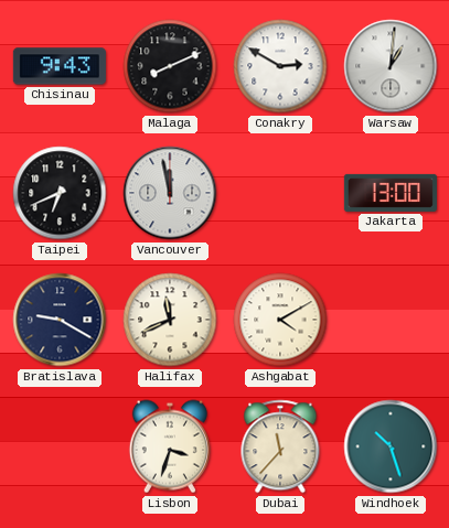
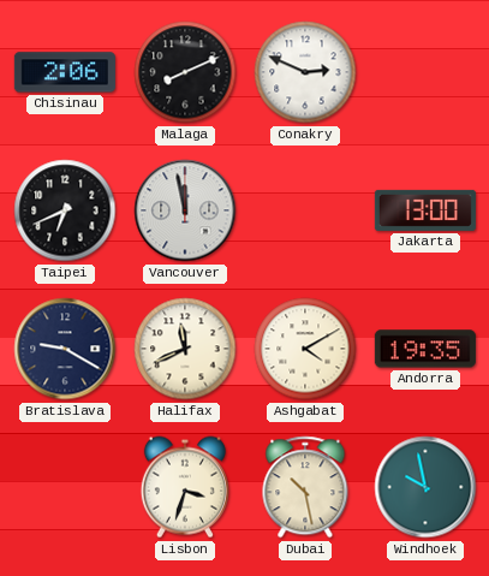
Chisinau: 9:43 -> 2:06
Conakry: 2:50 -> 2:49
Warsaw: 1:01 -> none
Andorra: none -> 19:35
Dubai: 11:37 -> 10:28
Windhoek: 10:27 -> 9:58
